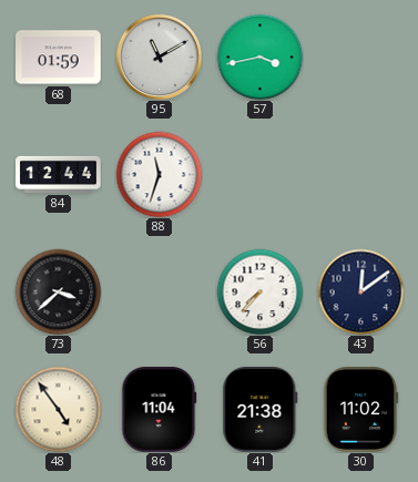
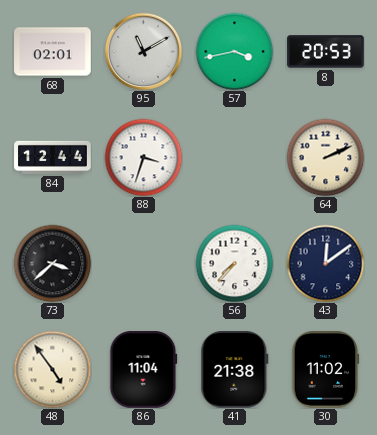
68: 01:59 -> 02:01
8: none -> 20:53
88: 11:33 -> 3:33
64: none -> 2:11
